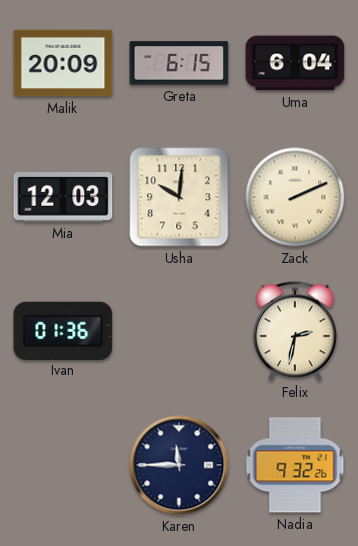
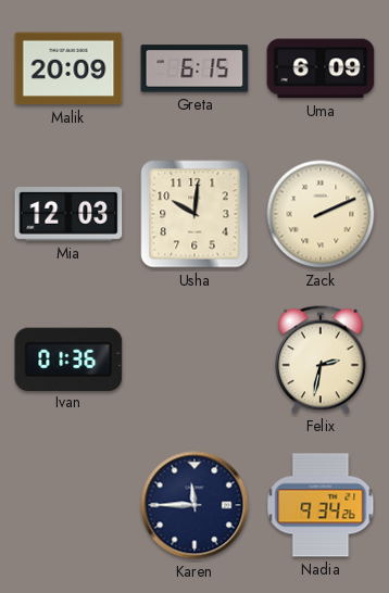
Uma: 6:04 -> 6:09
Nadia: 9:32 -> 9:34
